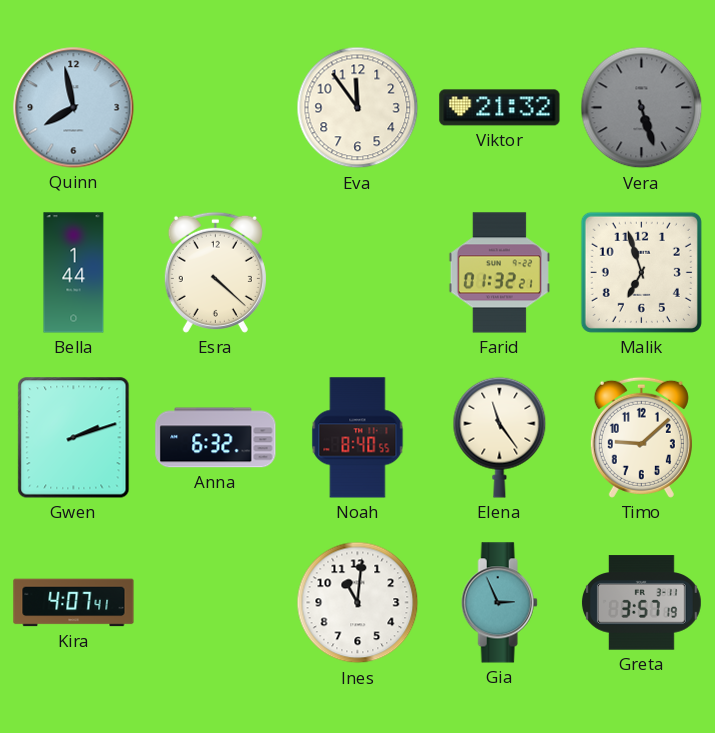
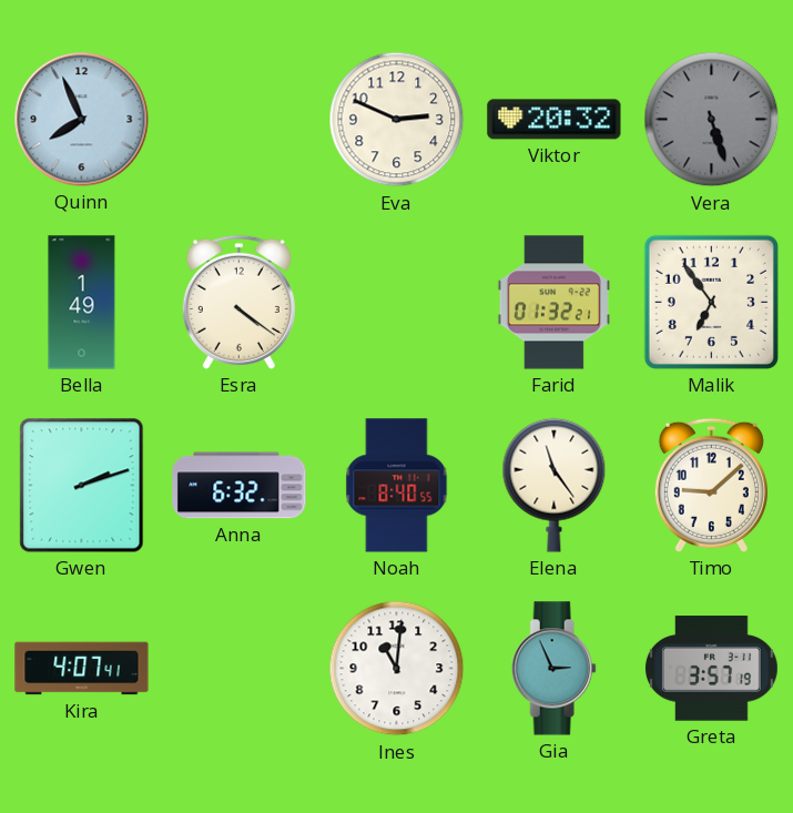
Quinn: 7:58 -> 7:56
Eva: 11:54 -> 2:49
Viktor: 21:32 -> 20:32
Bella: 1:44 -> 1:49
Esra: 4:22 -> 4:21
Malik: 6:57 -> 6:54
